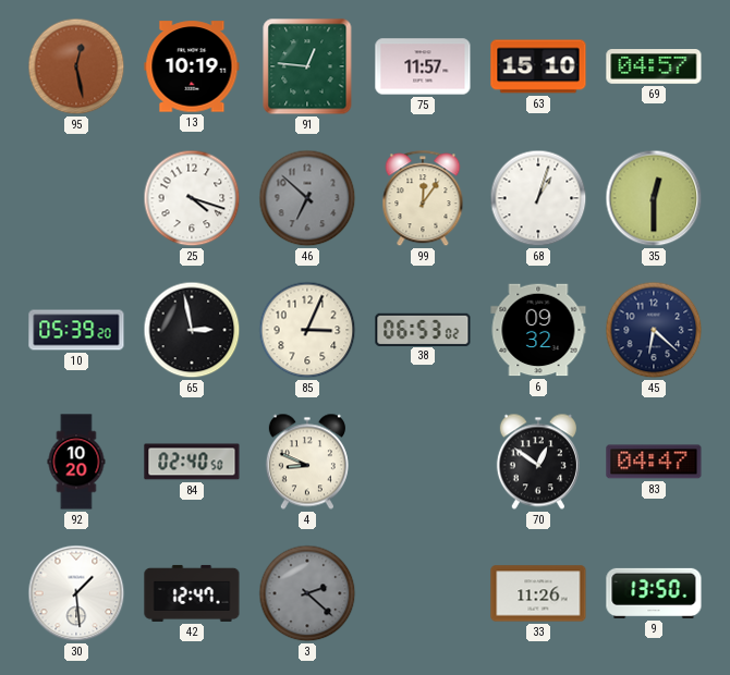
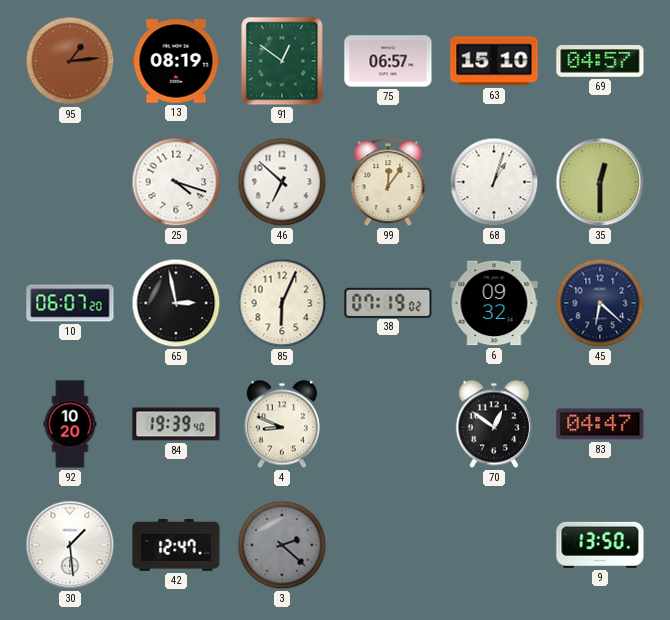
95: 12:28 -> 1:14
13: 10:19 -> 08:19
91: 12:46 -> 12:51
75: 11:57 -> 06:57
46 dial: grey -> white
10: 05:39 -> 06:07
85: 3:04 -> 6:04
38: 06:53 -> 07:19
84: 02:40 -> 19:39
33: 11:26 -> none
